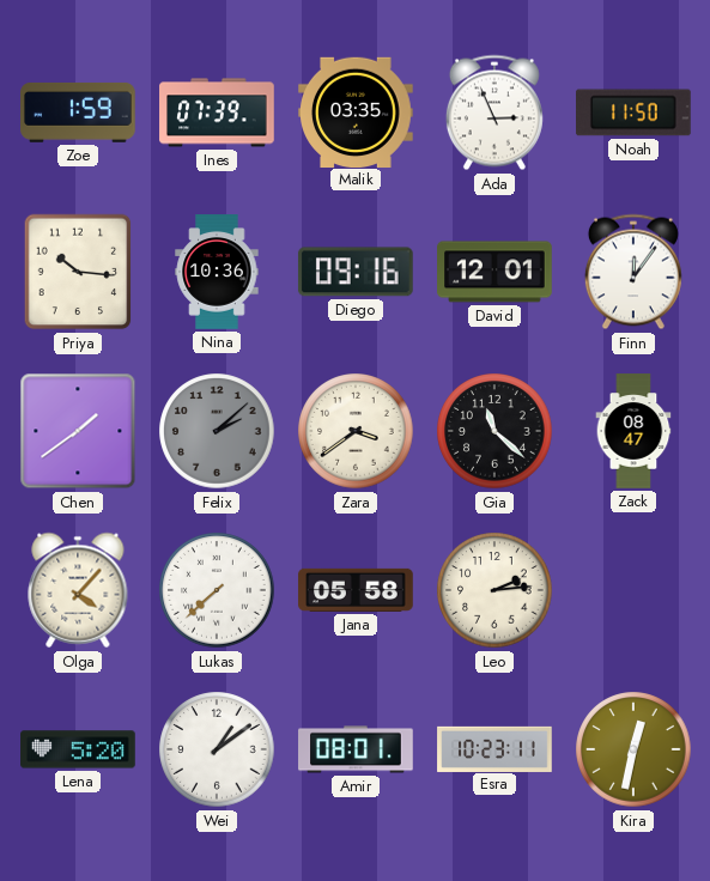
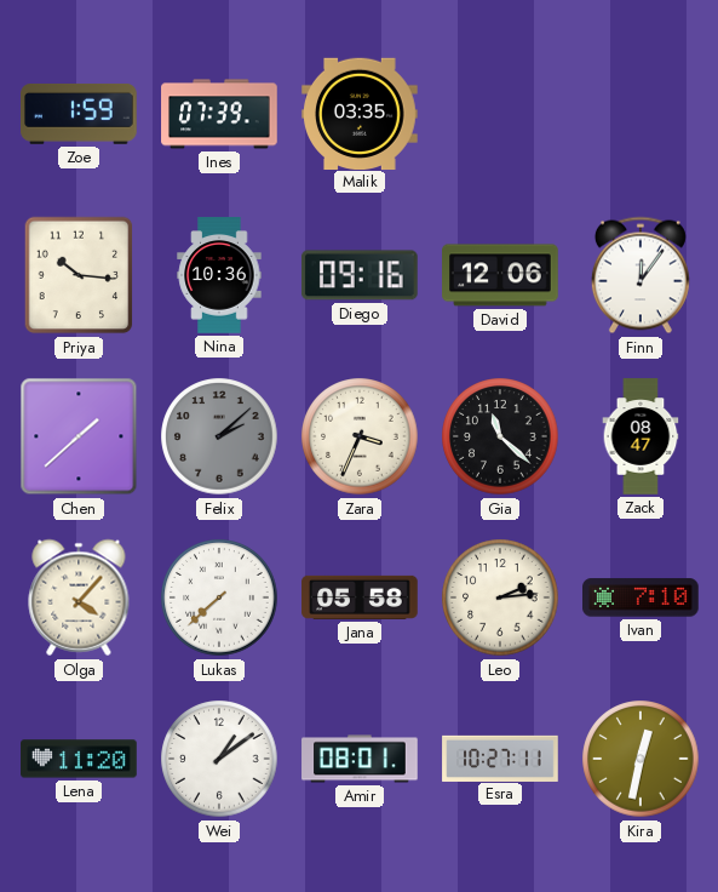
Ada: 2:56 -> none
Noah: 11:50 -> none
David: 12:01 -> 12:06
Chen: 1:39 -> 1:38
Zara: 3:39 -> 3:34
Ivan: none -> 7:10
Lena: 5:20 -> 11:20
Esra: 10:23 -> 10:27
